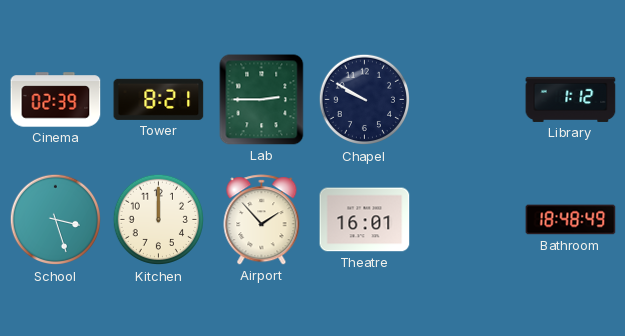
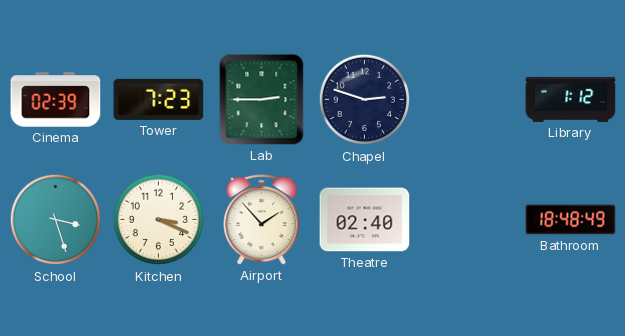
Tower: 8:21 -> 7:23
Chapel: 9:50 -> 2:48
Kitchen: 12:00 -> 3:19
Theatre: 16:01 -> 02:40
